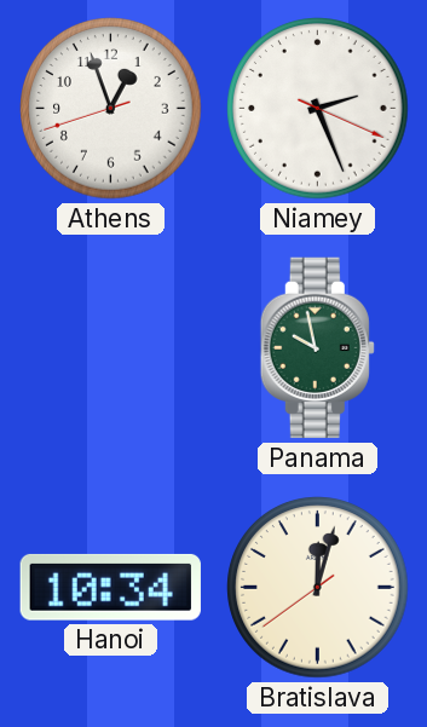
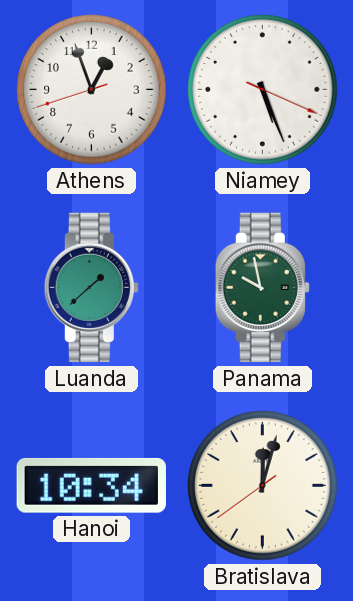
Niamey: 2:26 -> 5:26
Luanda: none -> 1:38
